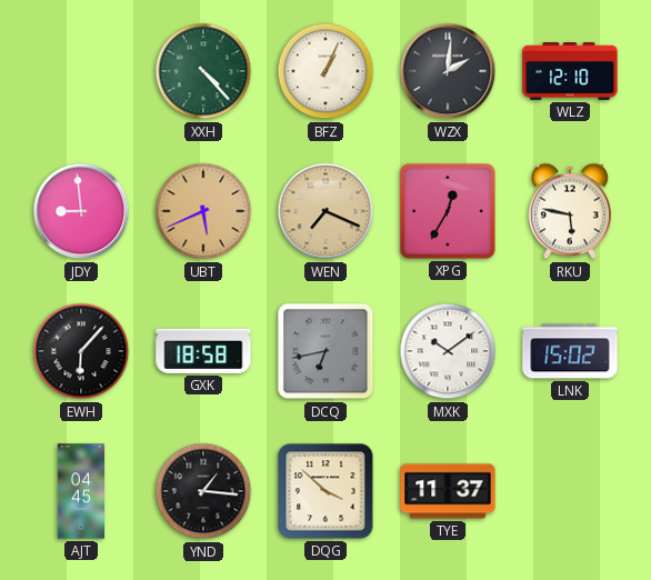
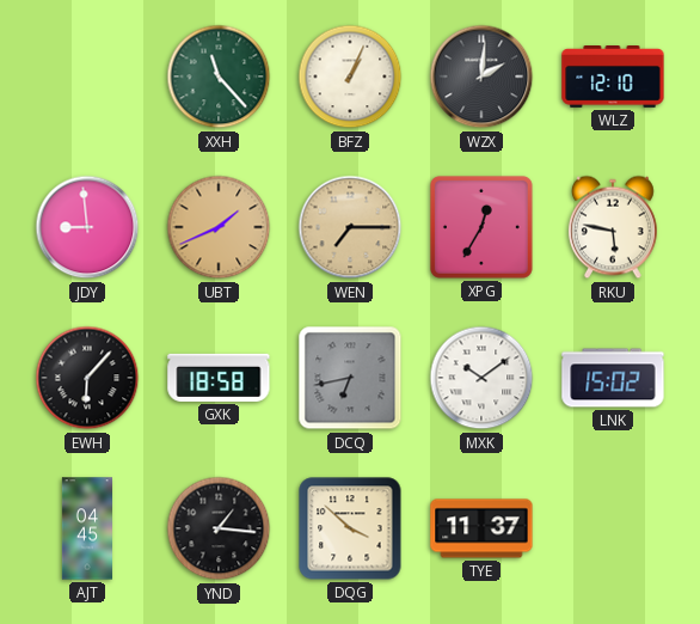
XXH: 4:23 -> 11:23
UBT: 5:41 -> 1:41
WEN: 7:19 -> 7:15
